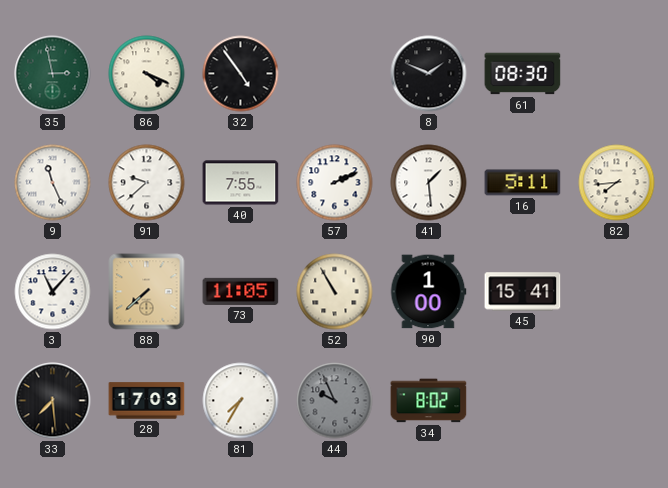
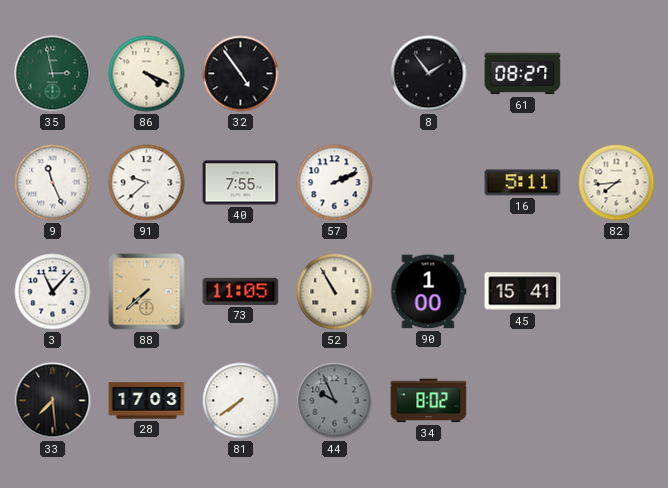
8: 1:49 -> 1:54
61: 08:30 -> 08:27
41: 1:29 -> none
81: 7:35 -> 7:39
